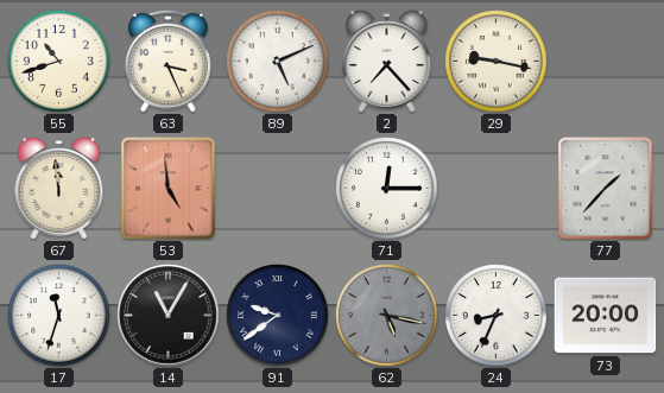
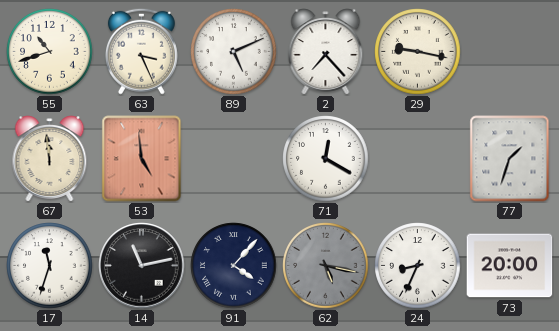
71: 12:15 -> 12:20
77: 1:37 -> 1:33
14: 11:05 -> 11:13
91: 9:39 -> 4:07
